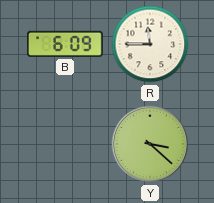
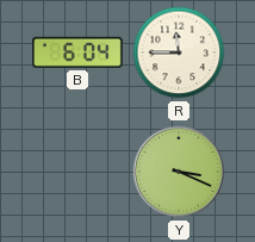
B: 6:09 -> 6:04
Y: 3:22 -> 3:19
